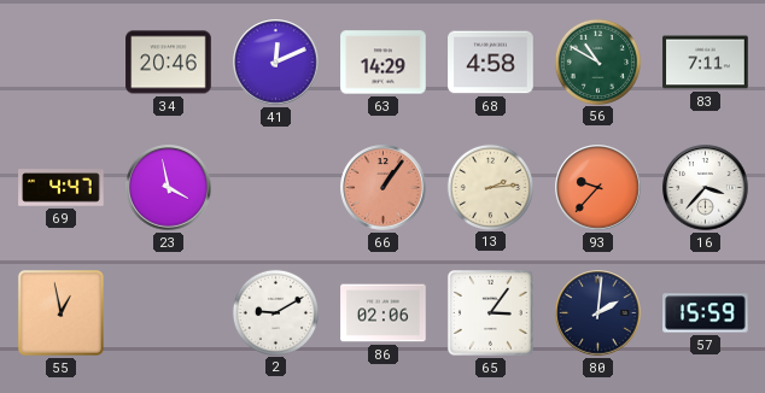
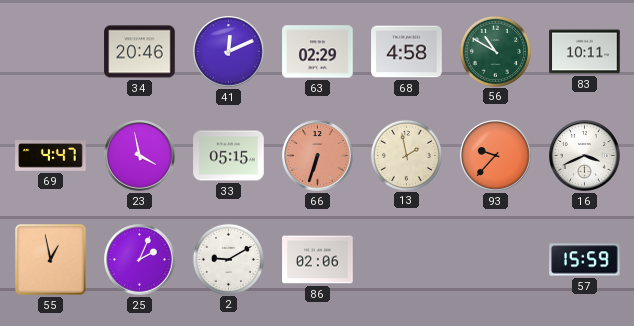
63: 14:29 -> 02:29
83: 7:11 -> 10:11
33: none -> 05:15
66: 1:06 -> 6:33
13: 2:14 -> 1:58
16: 3:37 -> 3:41
25: none -> 2:04
65: 3:06 -> none
80: 2:01 -> none
